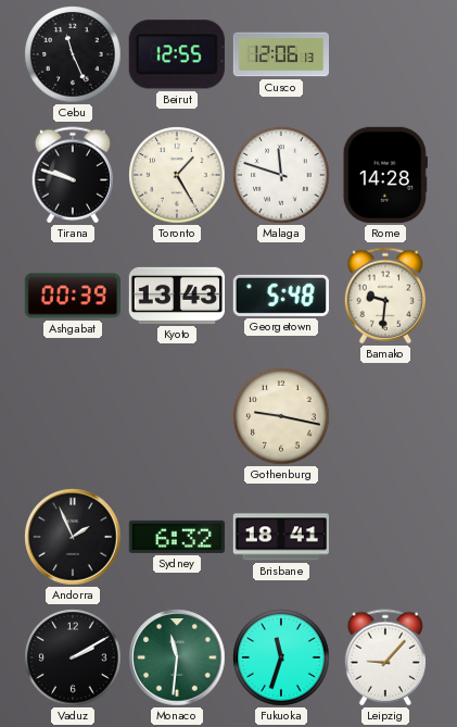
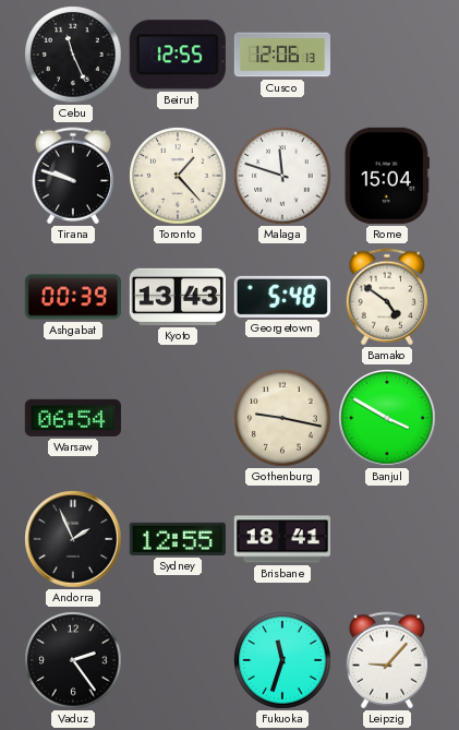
Toronto: 1:25 -> 1:23
Rome: 14:28 -> 15:04
Bamako: 9:31 -> 4:51
Warsaw: none -> 06:54
Banjul: none -> 3:50
Sydney: 6:32 -> 12:55
Vaduz: 2:10 -> 2:24
Monaco: 11:31 -> none
